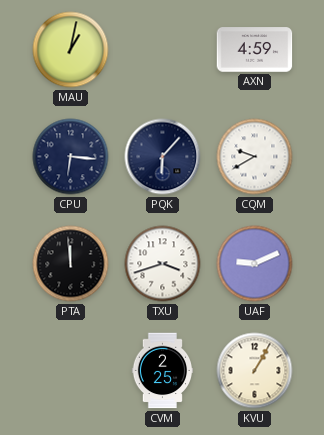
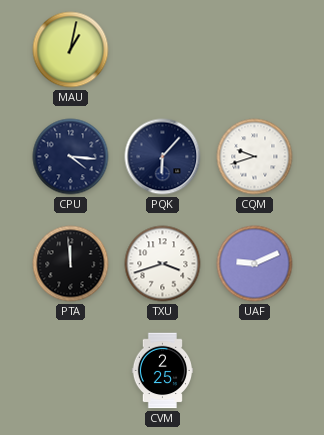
AXN: 4:59 -> none
CPU: 6:16 -> 4:16
CQM: 9:40 -> 9:42
KVU: 1:05 -> none
